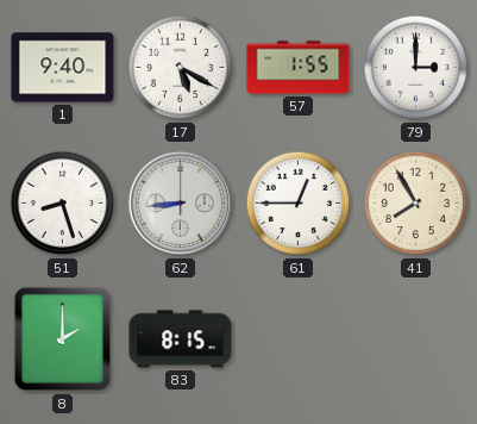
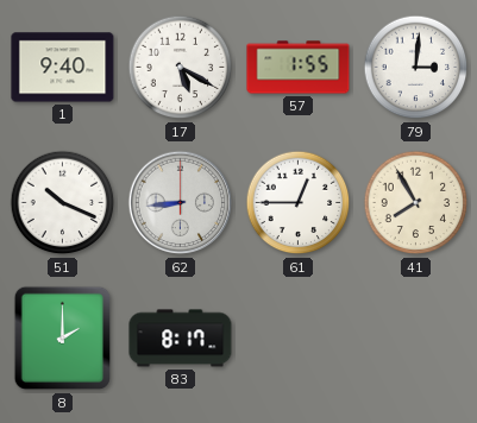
79: 3:00 -> 3:01
51: 8:27 -> 10:19
83: 8:15 -> 8:17
